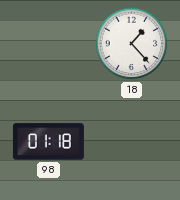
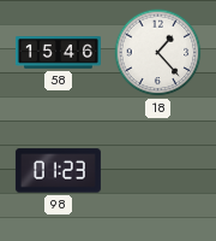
58: none -> 15:46
98: 01:18 -> 01:23
